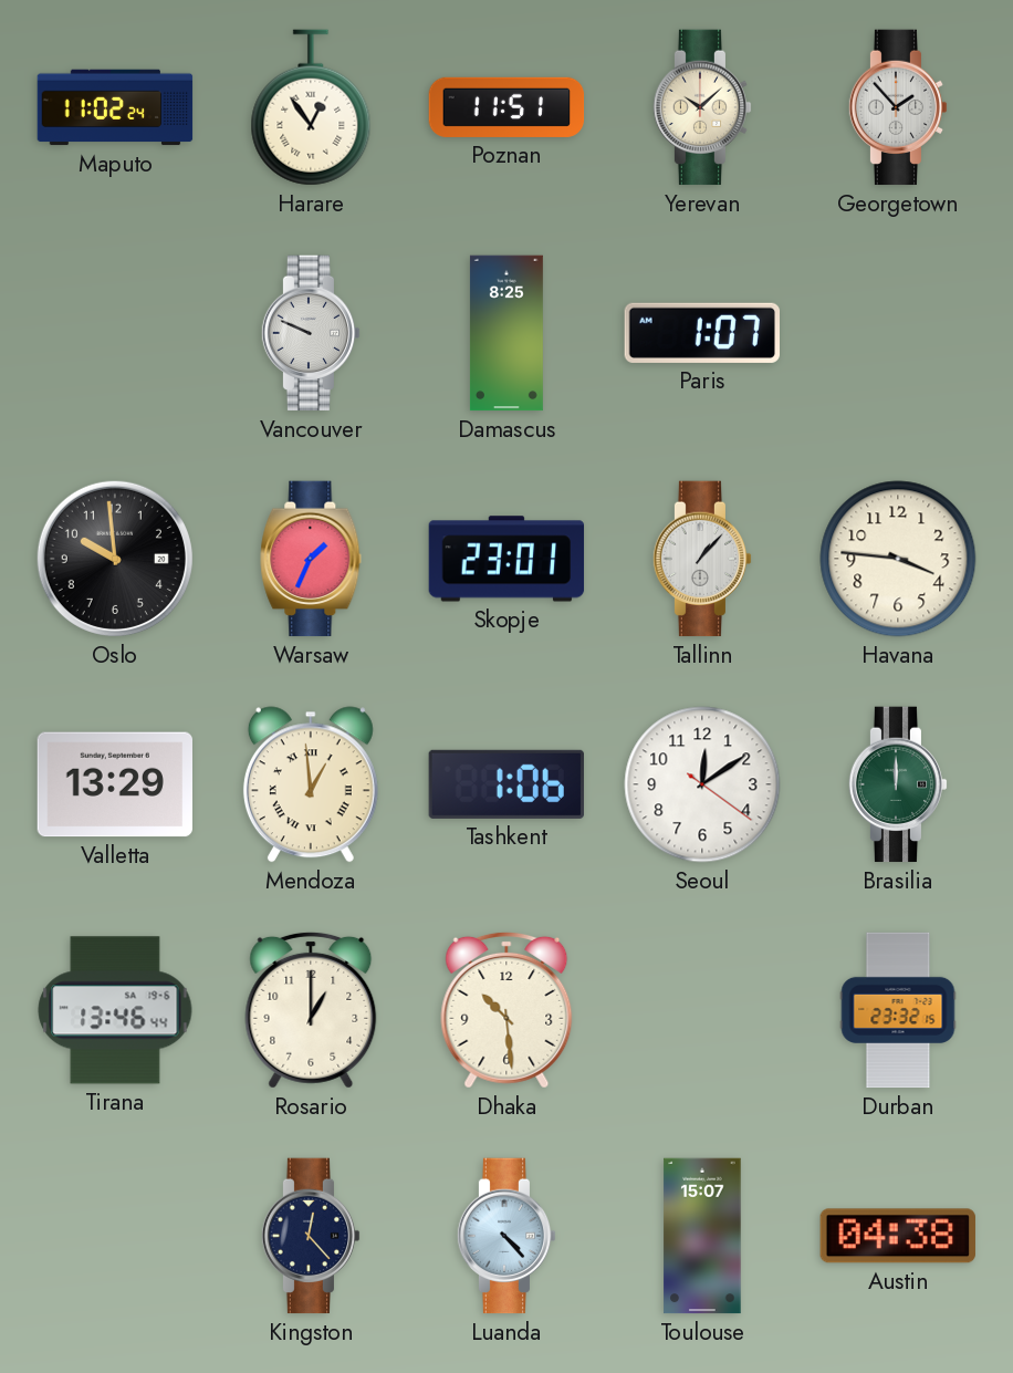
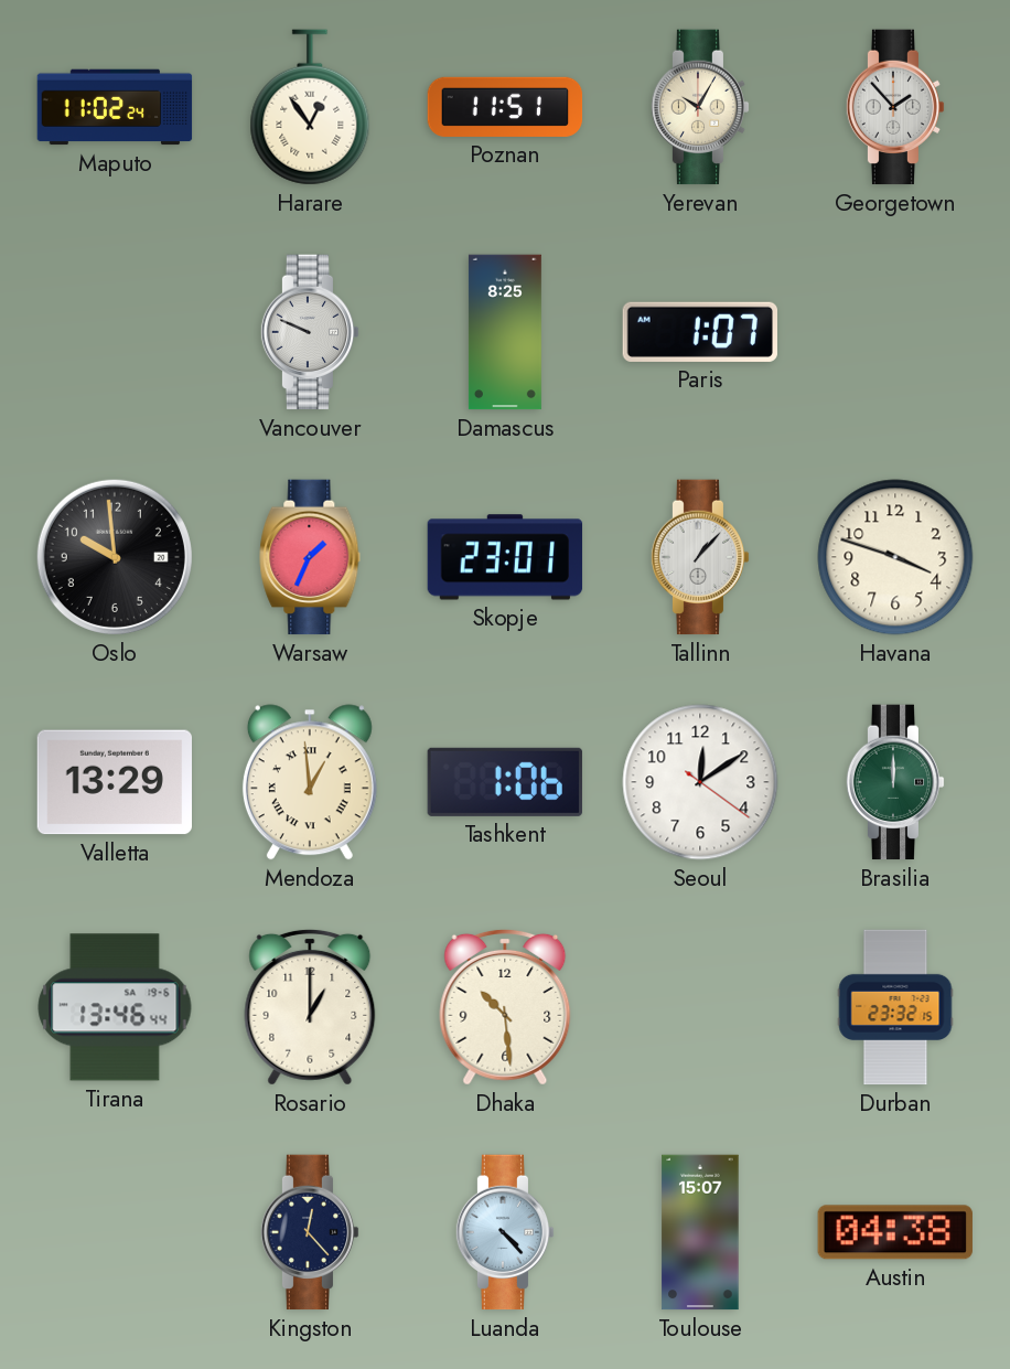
Yerevan: 10:08 -> 10:05
Havana: 3:46 -> 3:48
